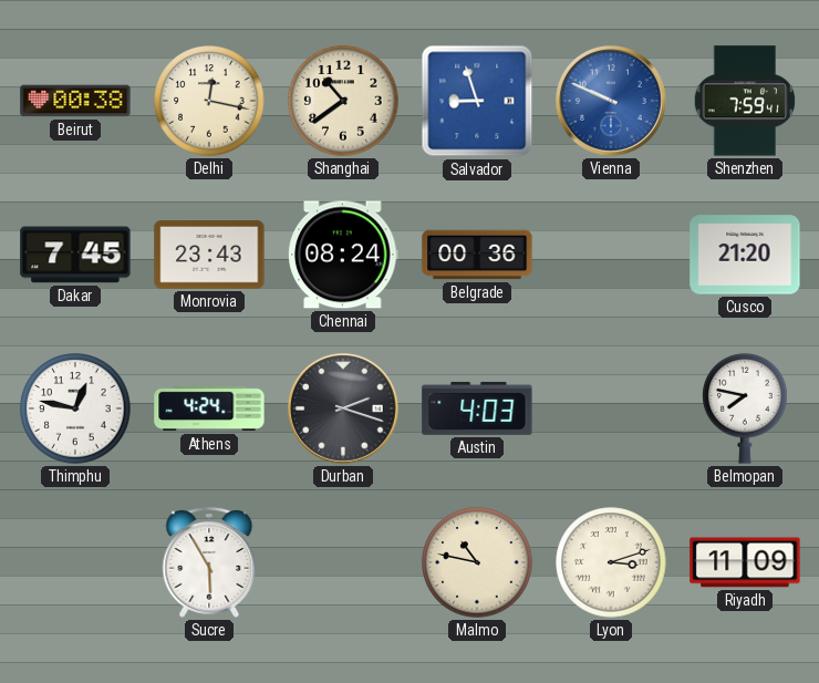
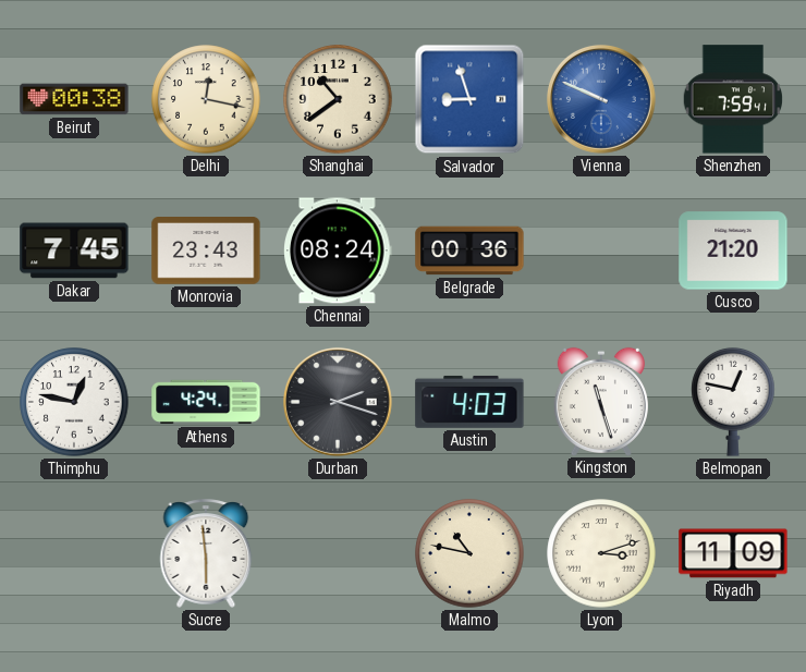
Kingston: none -> 11:27
Belmopan: 7:47 -> 12:47
Sucre: 5:55 -> 5:59
